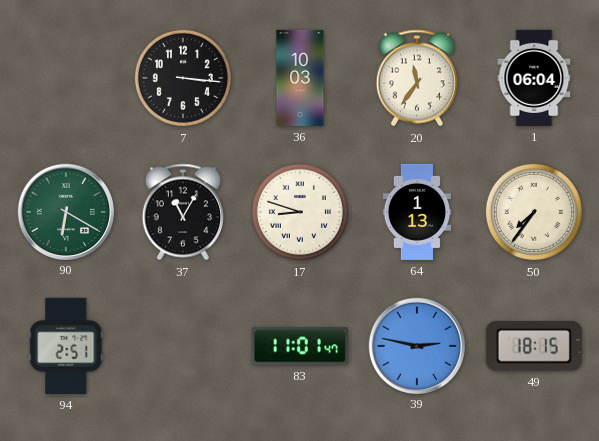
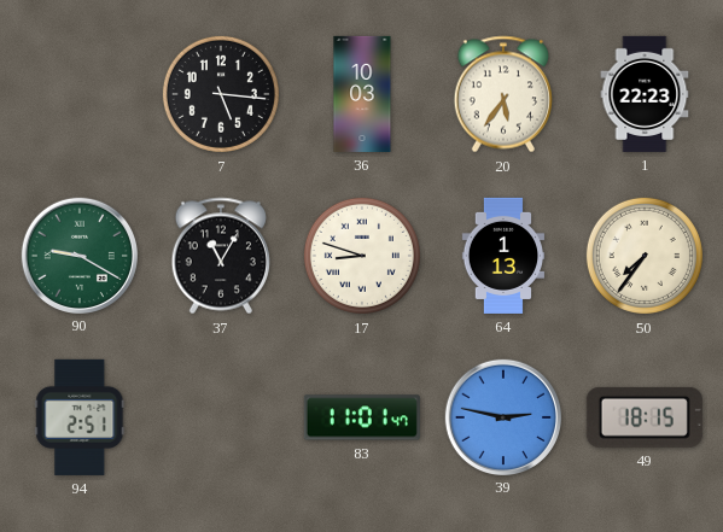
7: 3:16 -> 5:16
20: 11:36 -> 5:36
1: 06:04 -> 22:23
90: 6:20 -> 9:20
